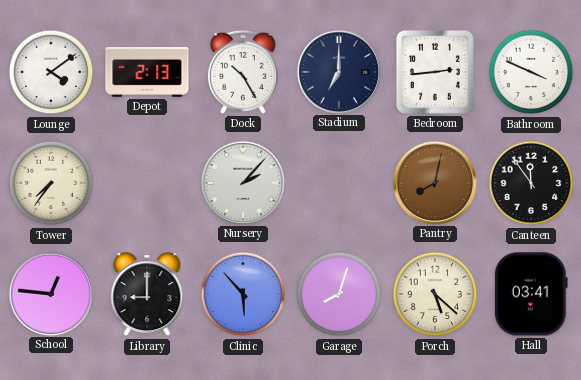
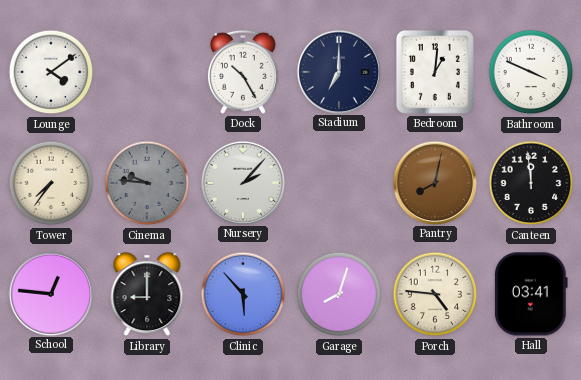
Depot: 2:13 -> none
Bedroom: 2:44 -> 1:01
Cinema: none -> 9:46
Canteen: 11:54 -> 11:59
Porch: 5:22 -> 4:46
